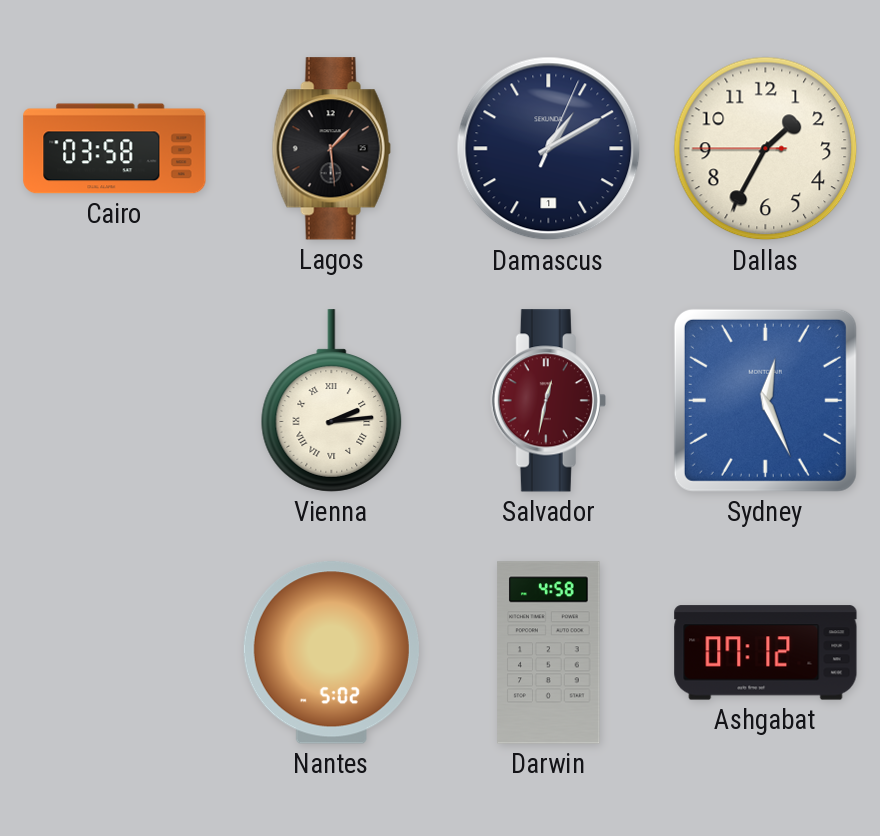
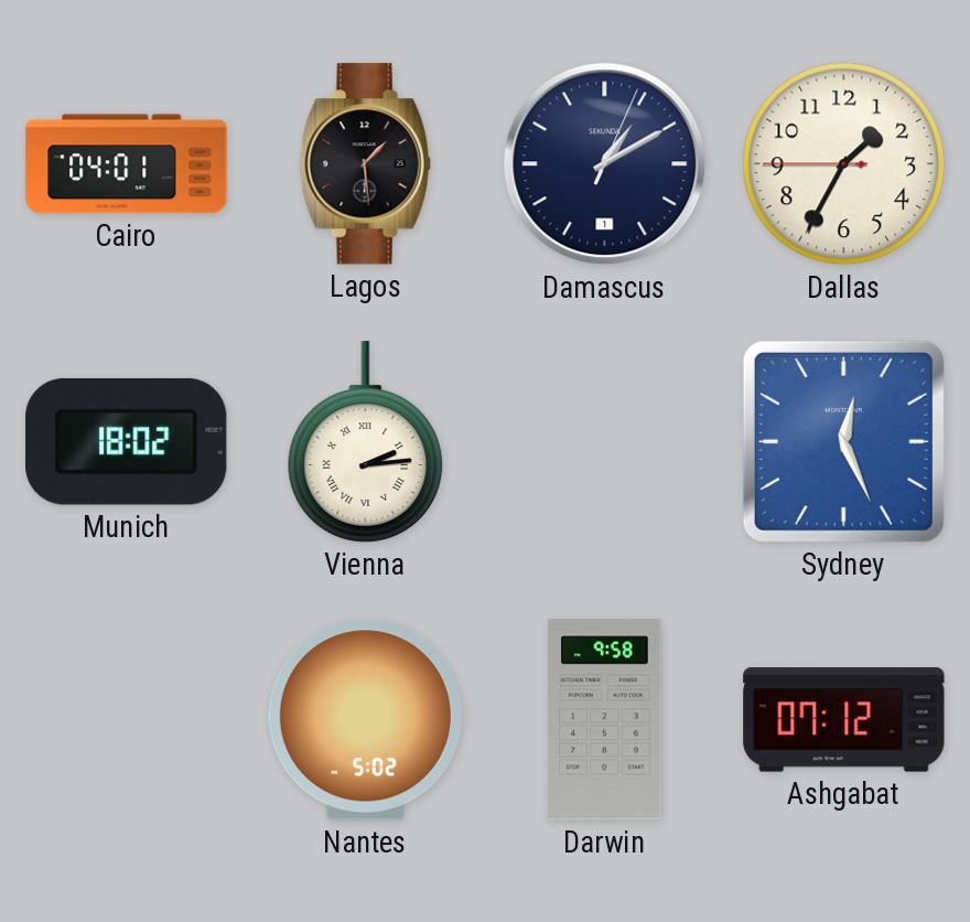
Cairo: 03:58 -> 04:01
Munich: none -> 18:02
Salvador: 12:32 -> none
Darwin: 4:58 -> 9:58
